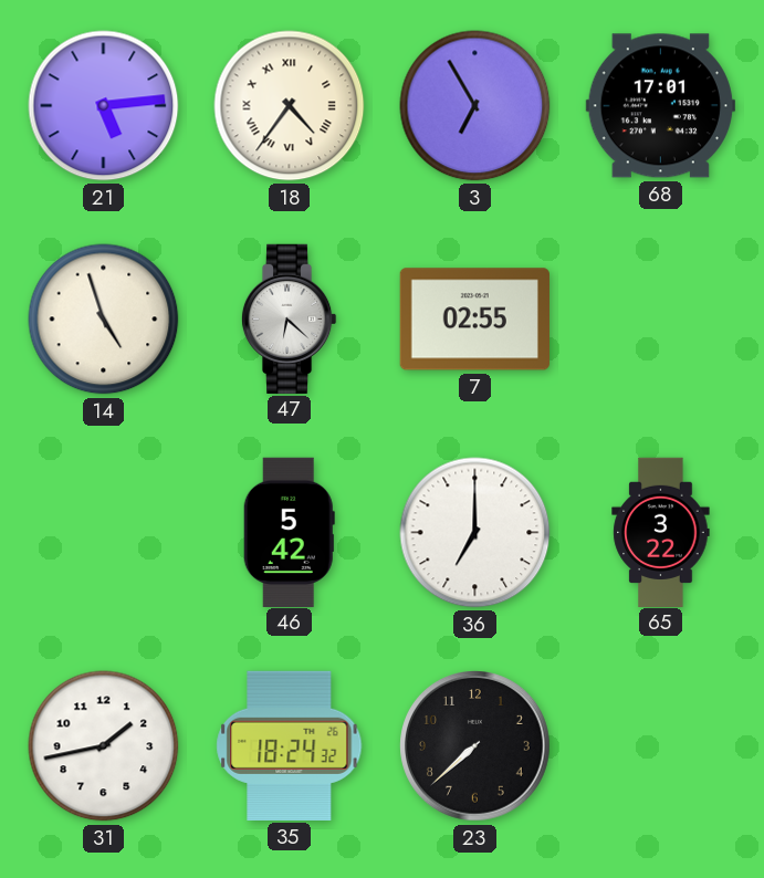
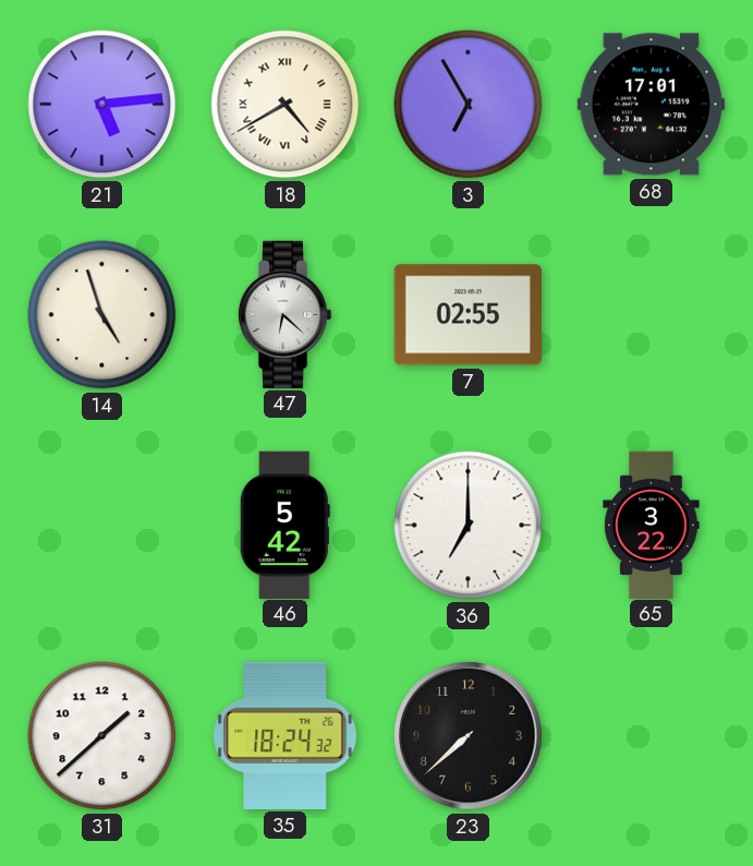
18: 4:36 -> 4:40
31: 1:43 -> 1:38
